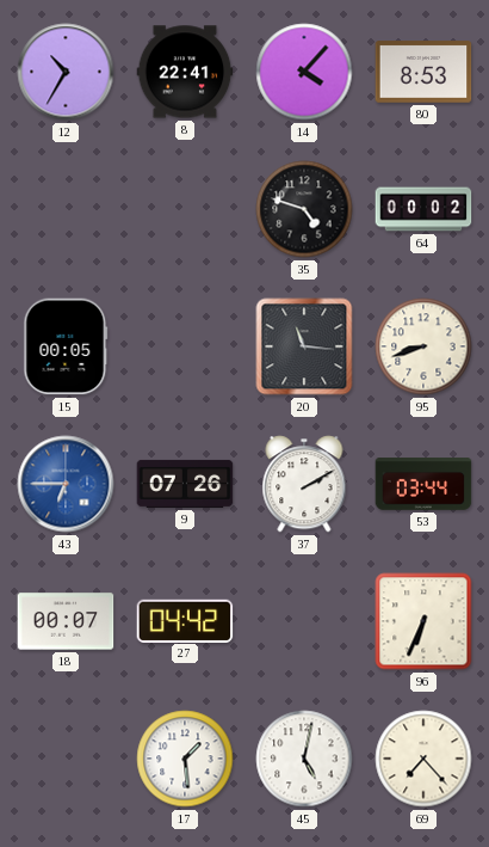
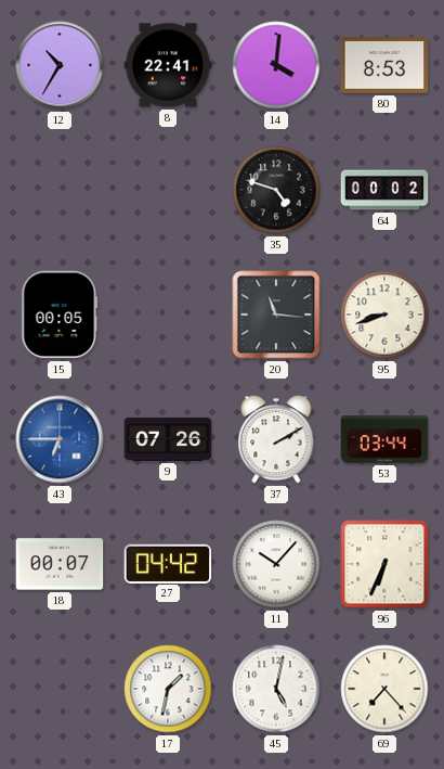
14: 4:07 -> 4:01
11: none -> 10:07
17: 1:29 -> 1:32
